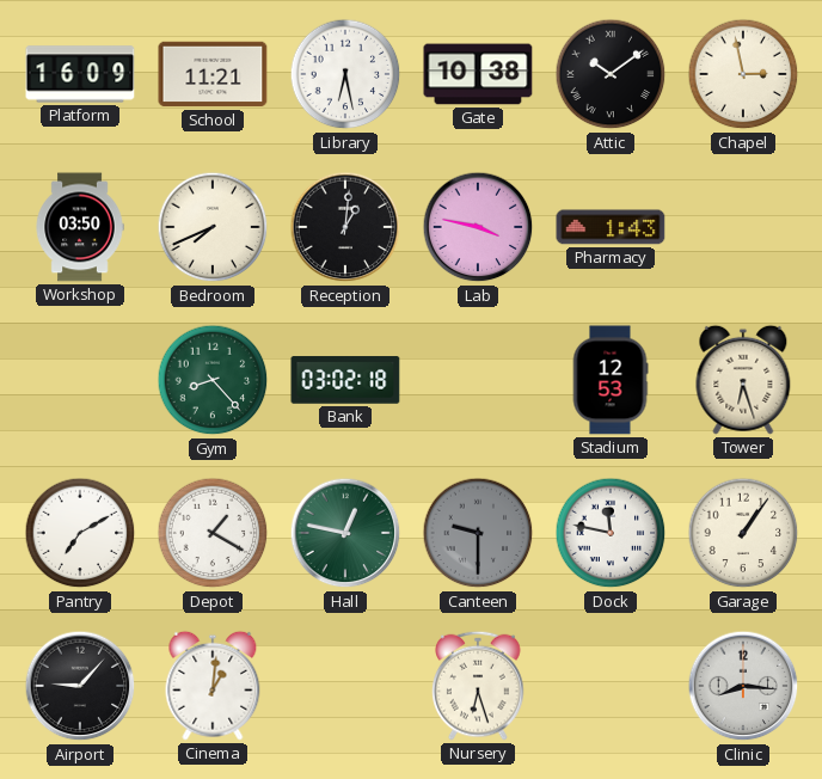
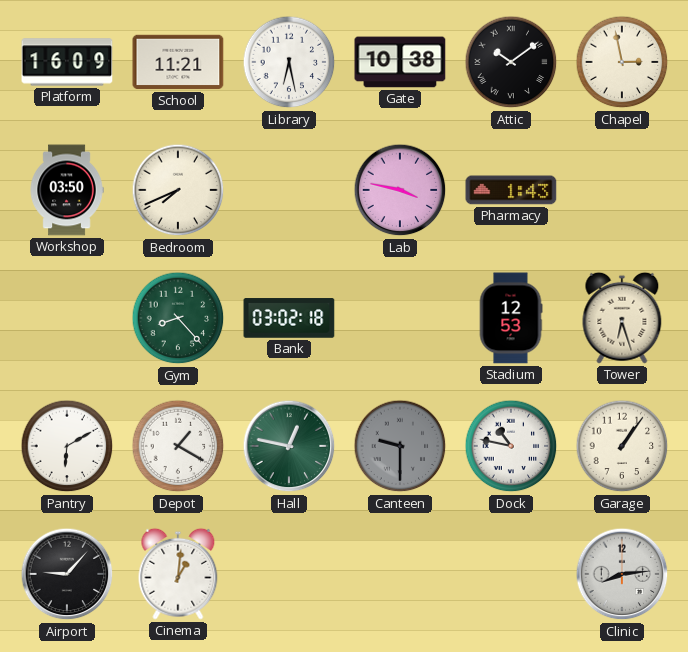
Reception: 1:01 -> none
Pantry: 7:10 -> 6:10
Dock: 11:47 -> 10:47
Nursery: 6:27 -> none
Clinic: 8:16 -> 8:14
